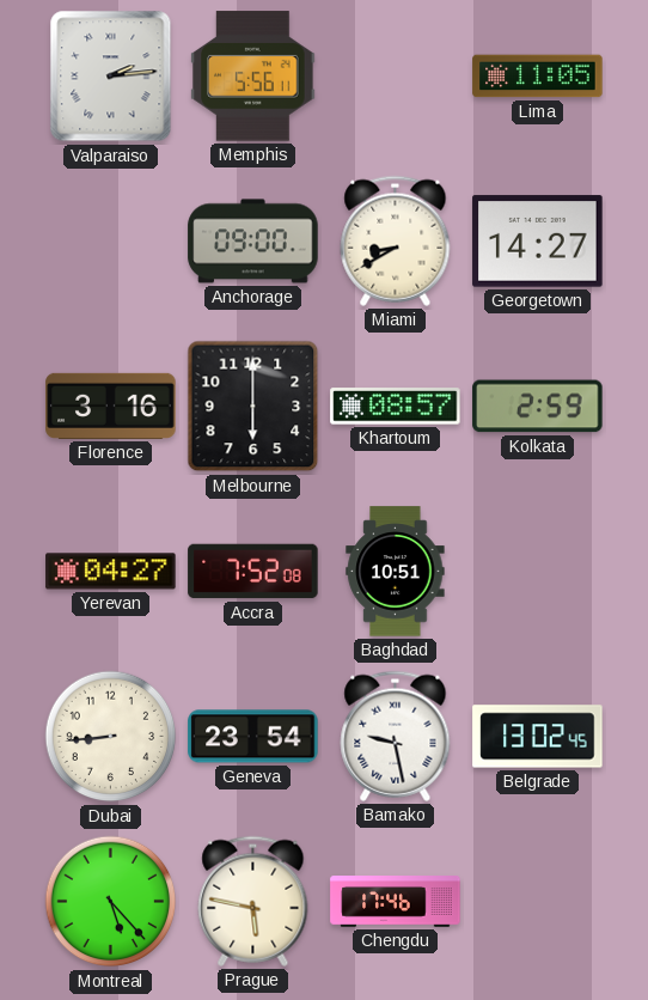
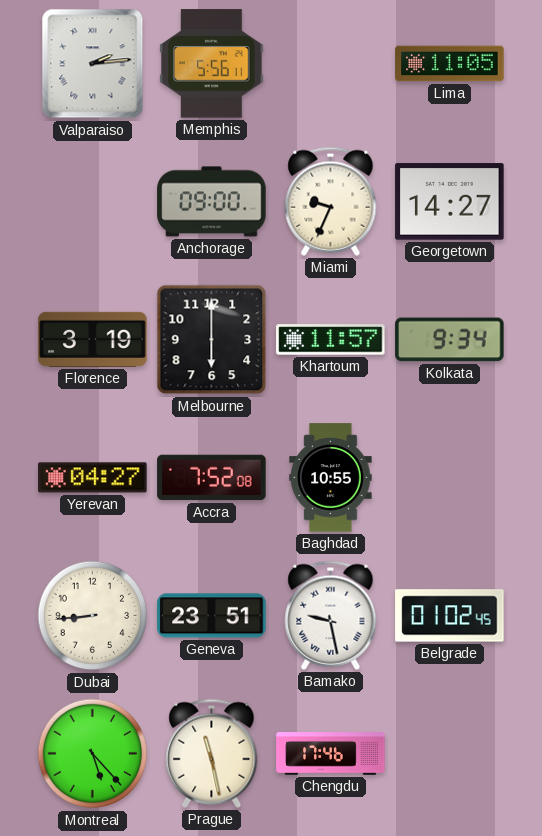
Miami: 8:40 -> 9:34
Florence: 3:16 -> 3:19
Khartoum: 08:57 -> 11:57
Kolkata: 2:59 -> 9:34
Baghdad: 10:51 -> 10:55
Geneva: 23:54 -> 23:51
Belgrade: 13:02 -> 01:02
Prague: 5:47 -> 11:28
